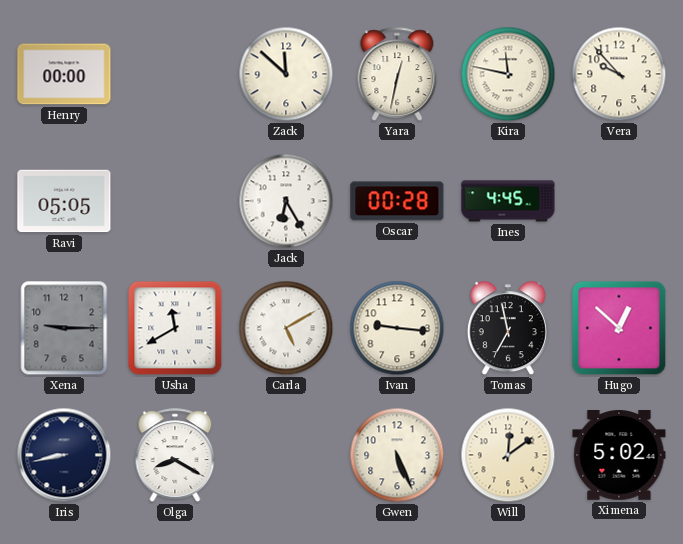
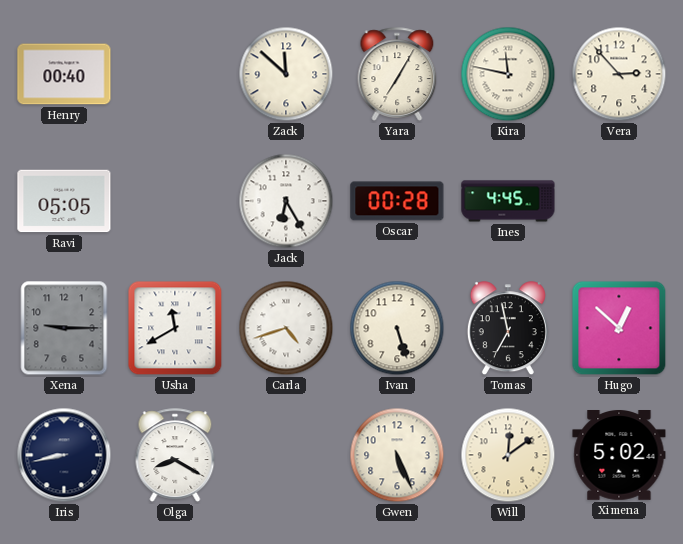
Henry: 00:00 -> 00:40
Yara: 12:32 -> 7:05
Vera: 9:53 -> 2:53
Carla: 5:10 -> 4:42
Ivan: 9:16 -> 5:27
